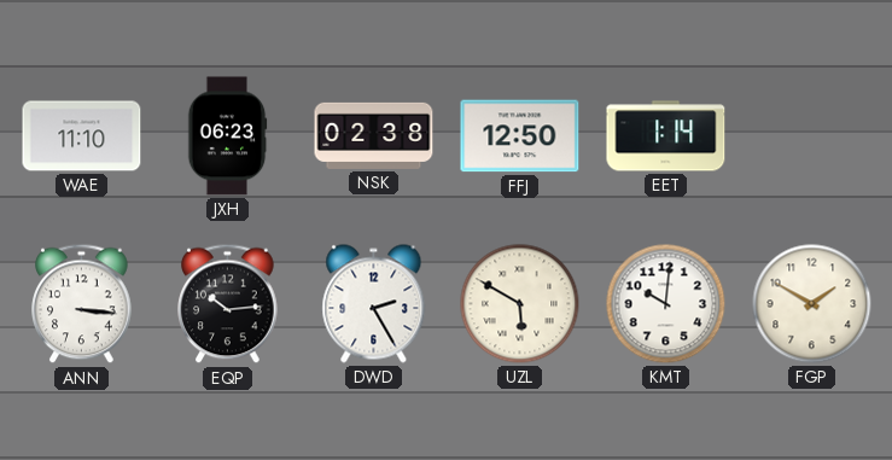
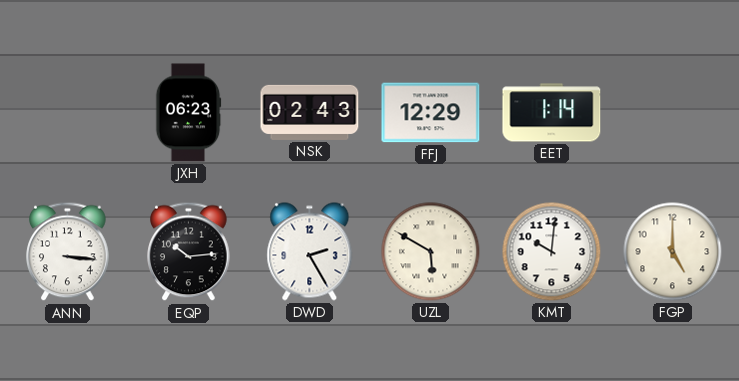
WAE: 11:10 -> none
NSK: 02:38 -> 02:43
FFJ: 12:50 -> 12:29
FGP: 1:50 -> 5:00
